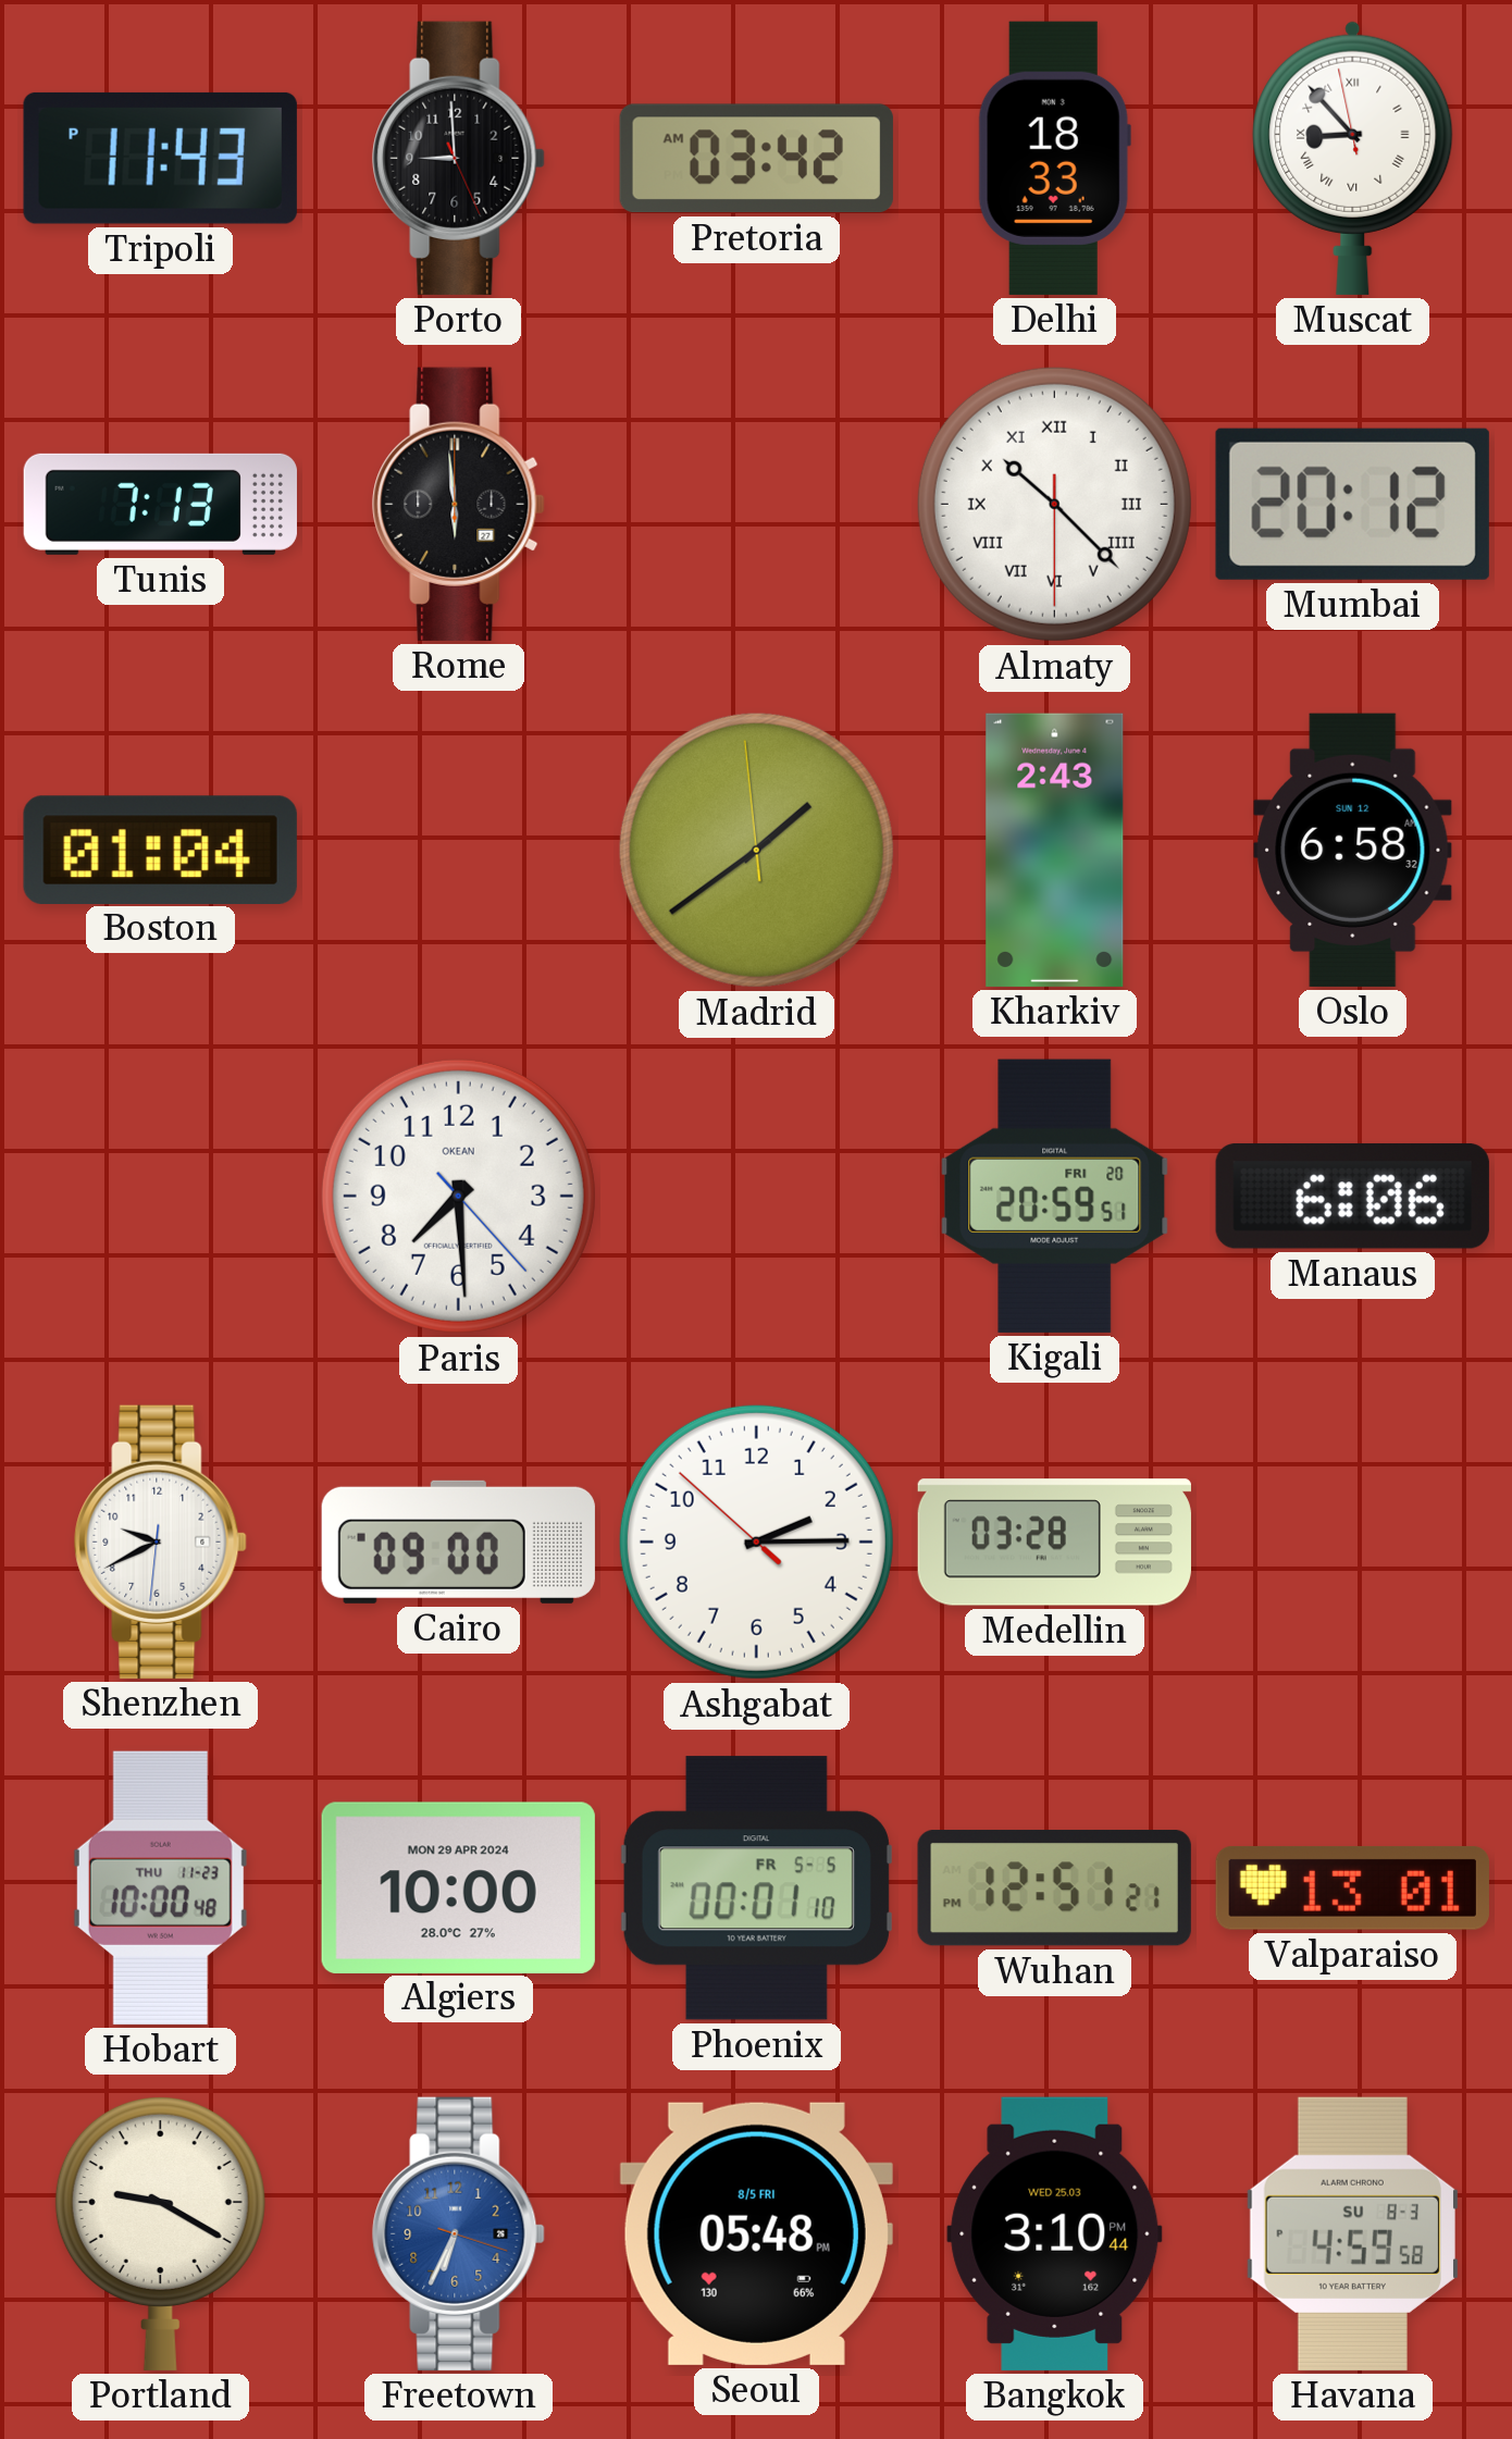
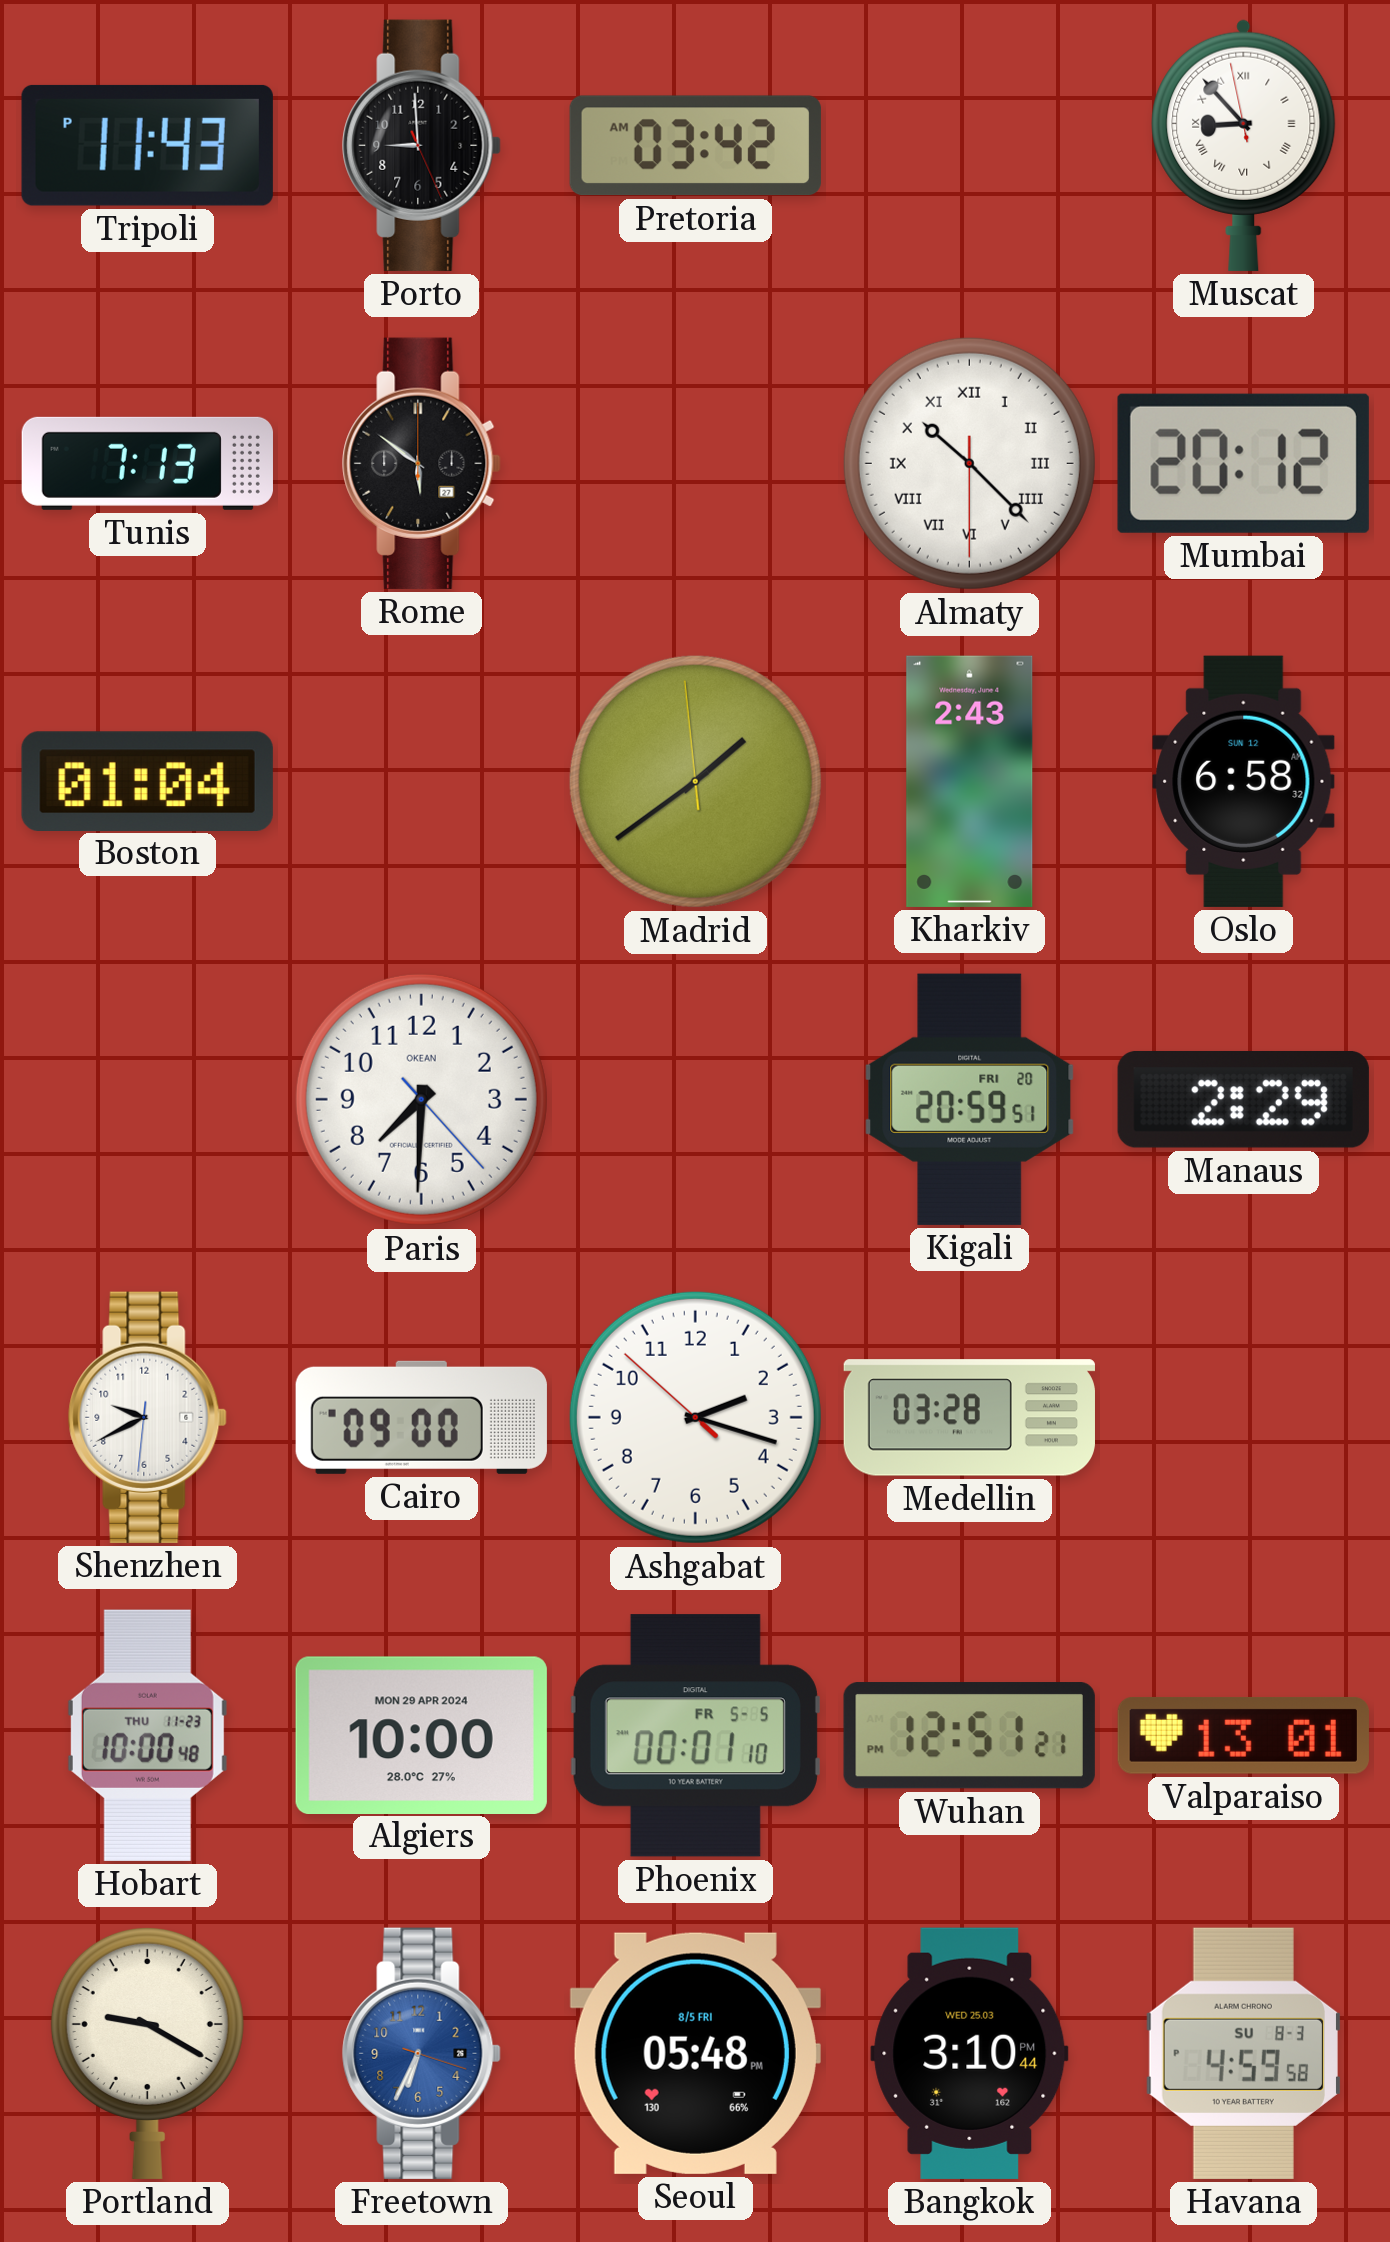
Delhi: 18:33 -> none
Rome: 5:59 -> 5:51
Paris: 7:29 -> 7:30
Manaus: 6:06 -> 2:29
Ashgabat: 2:14 -> 2:17
